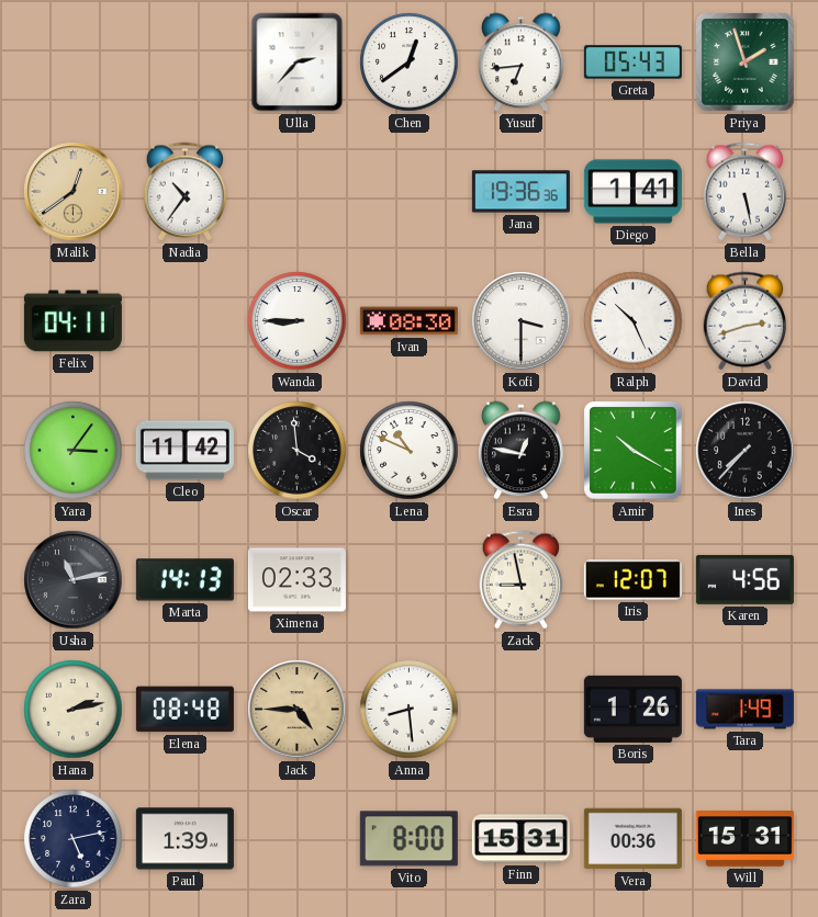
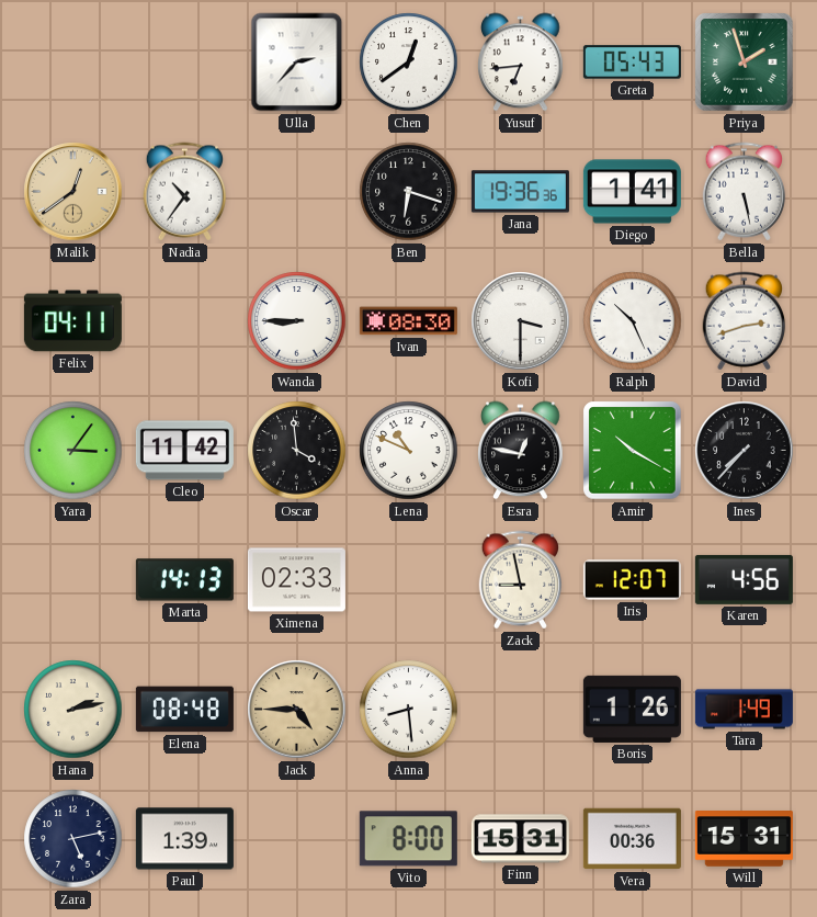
Ben: none -> 6:18
Usha: 11:13 -> none
